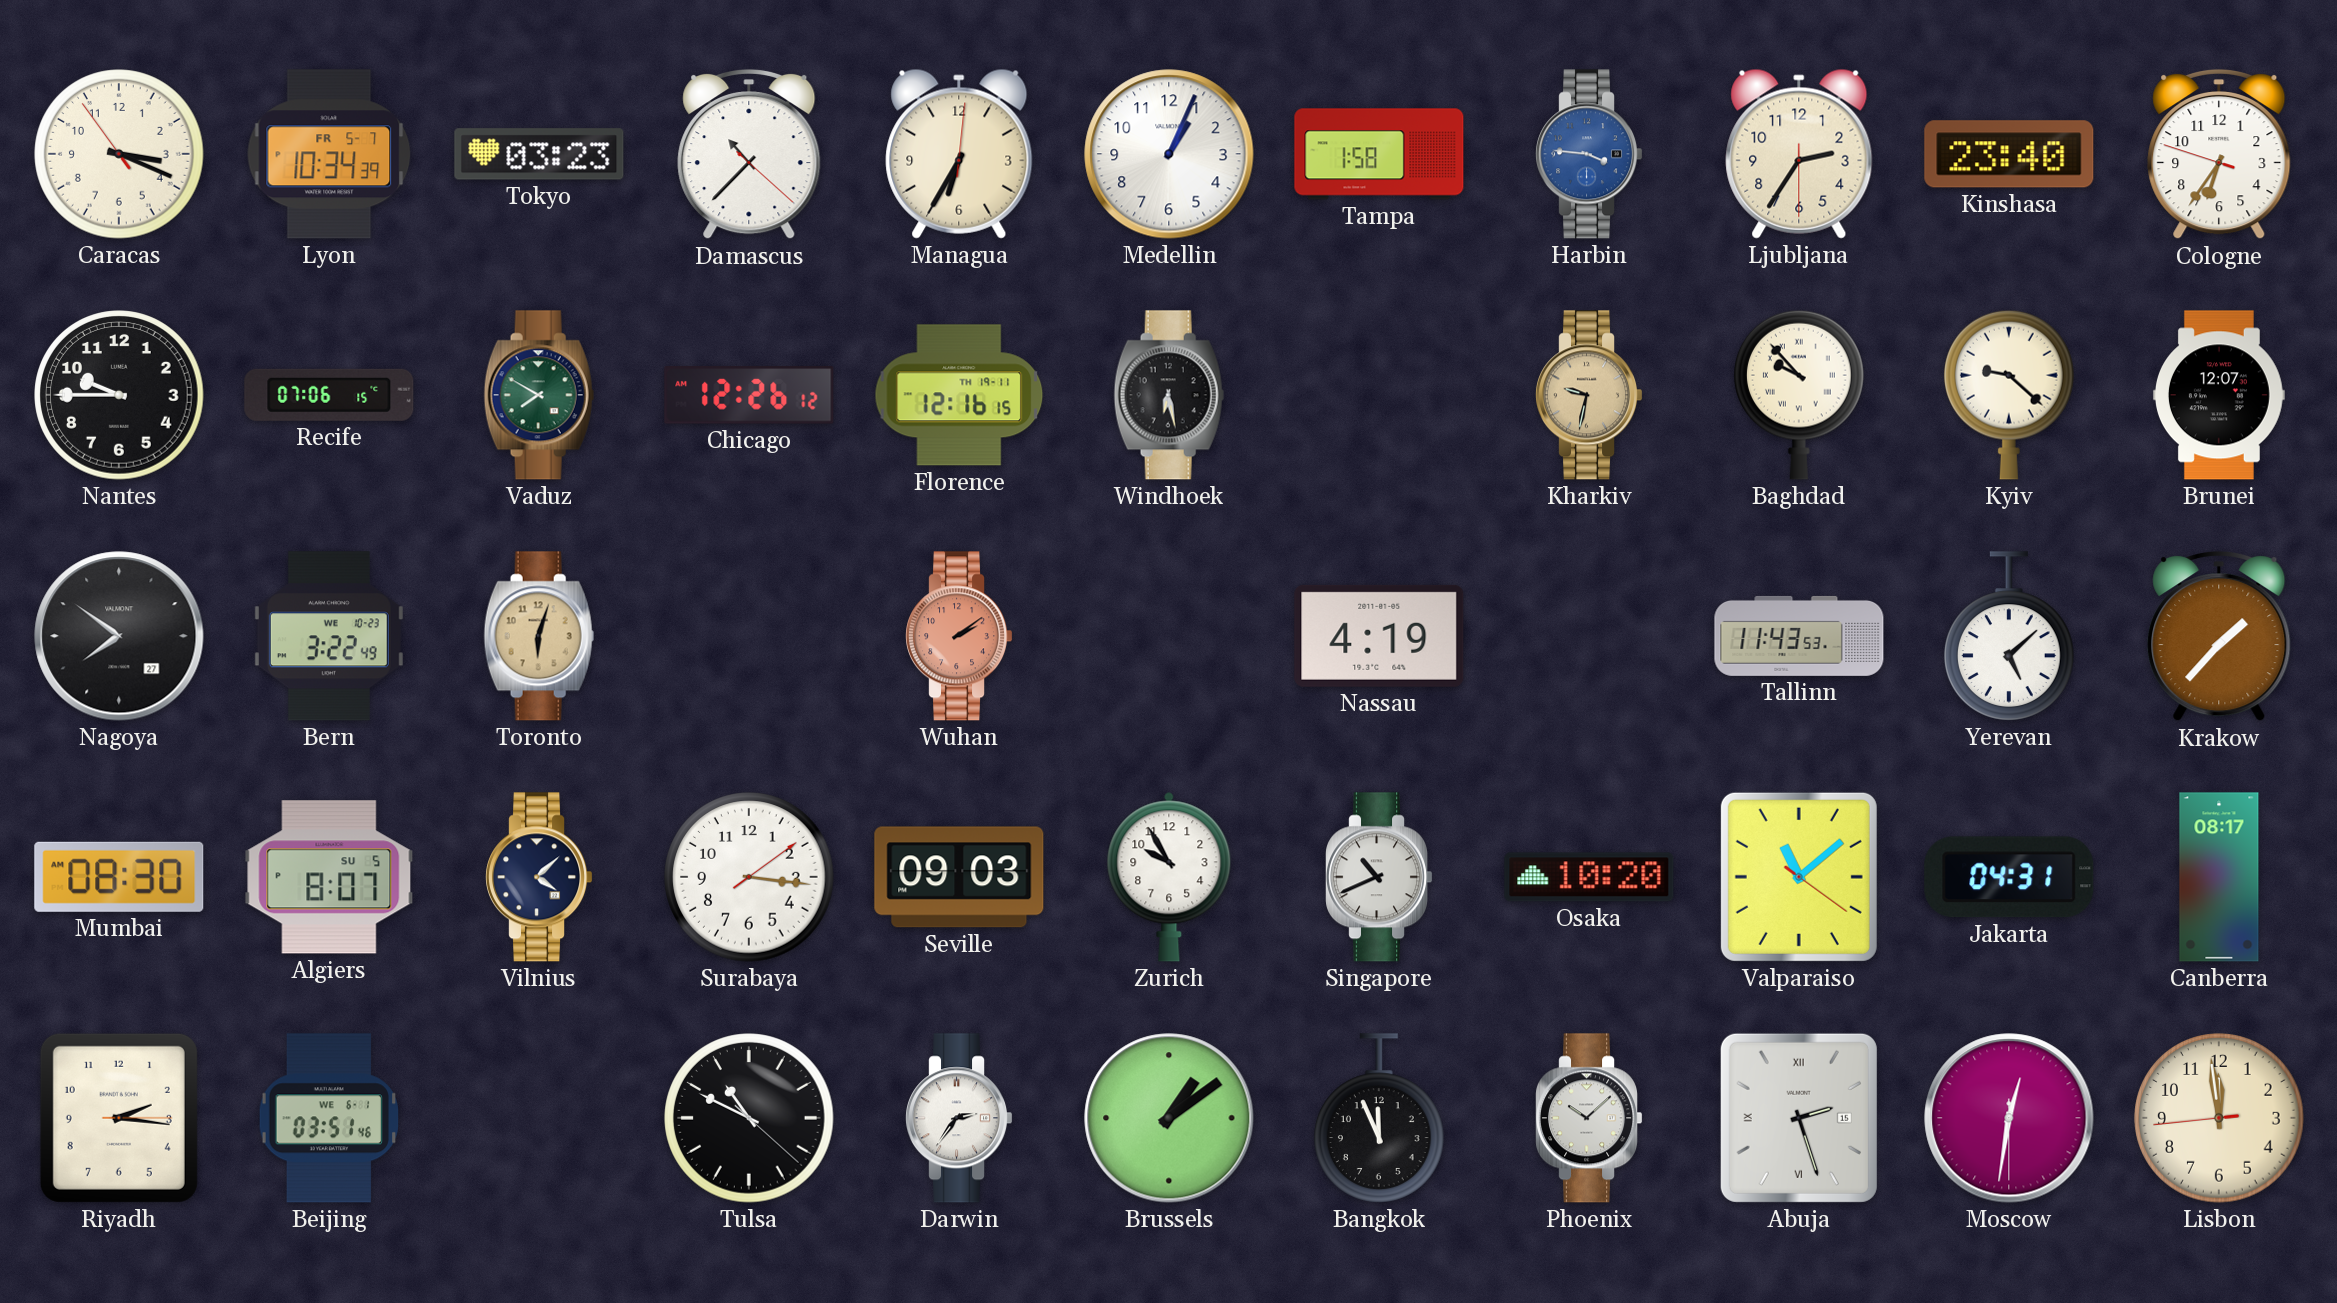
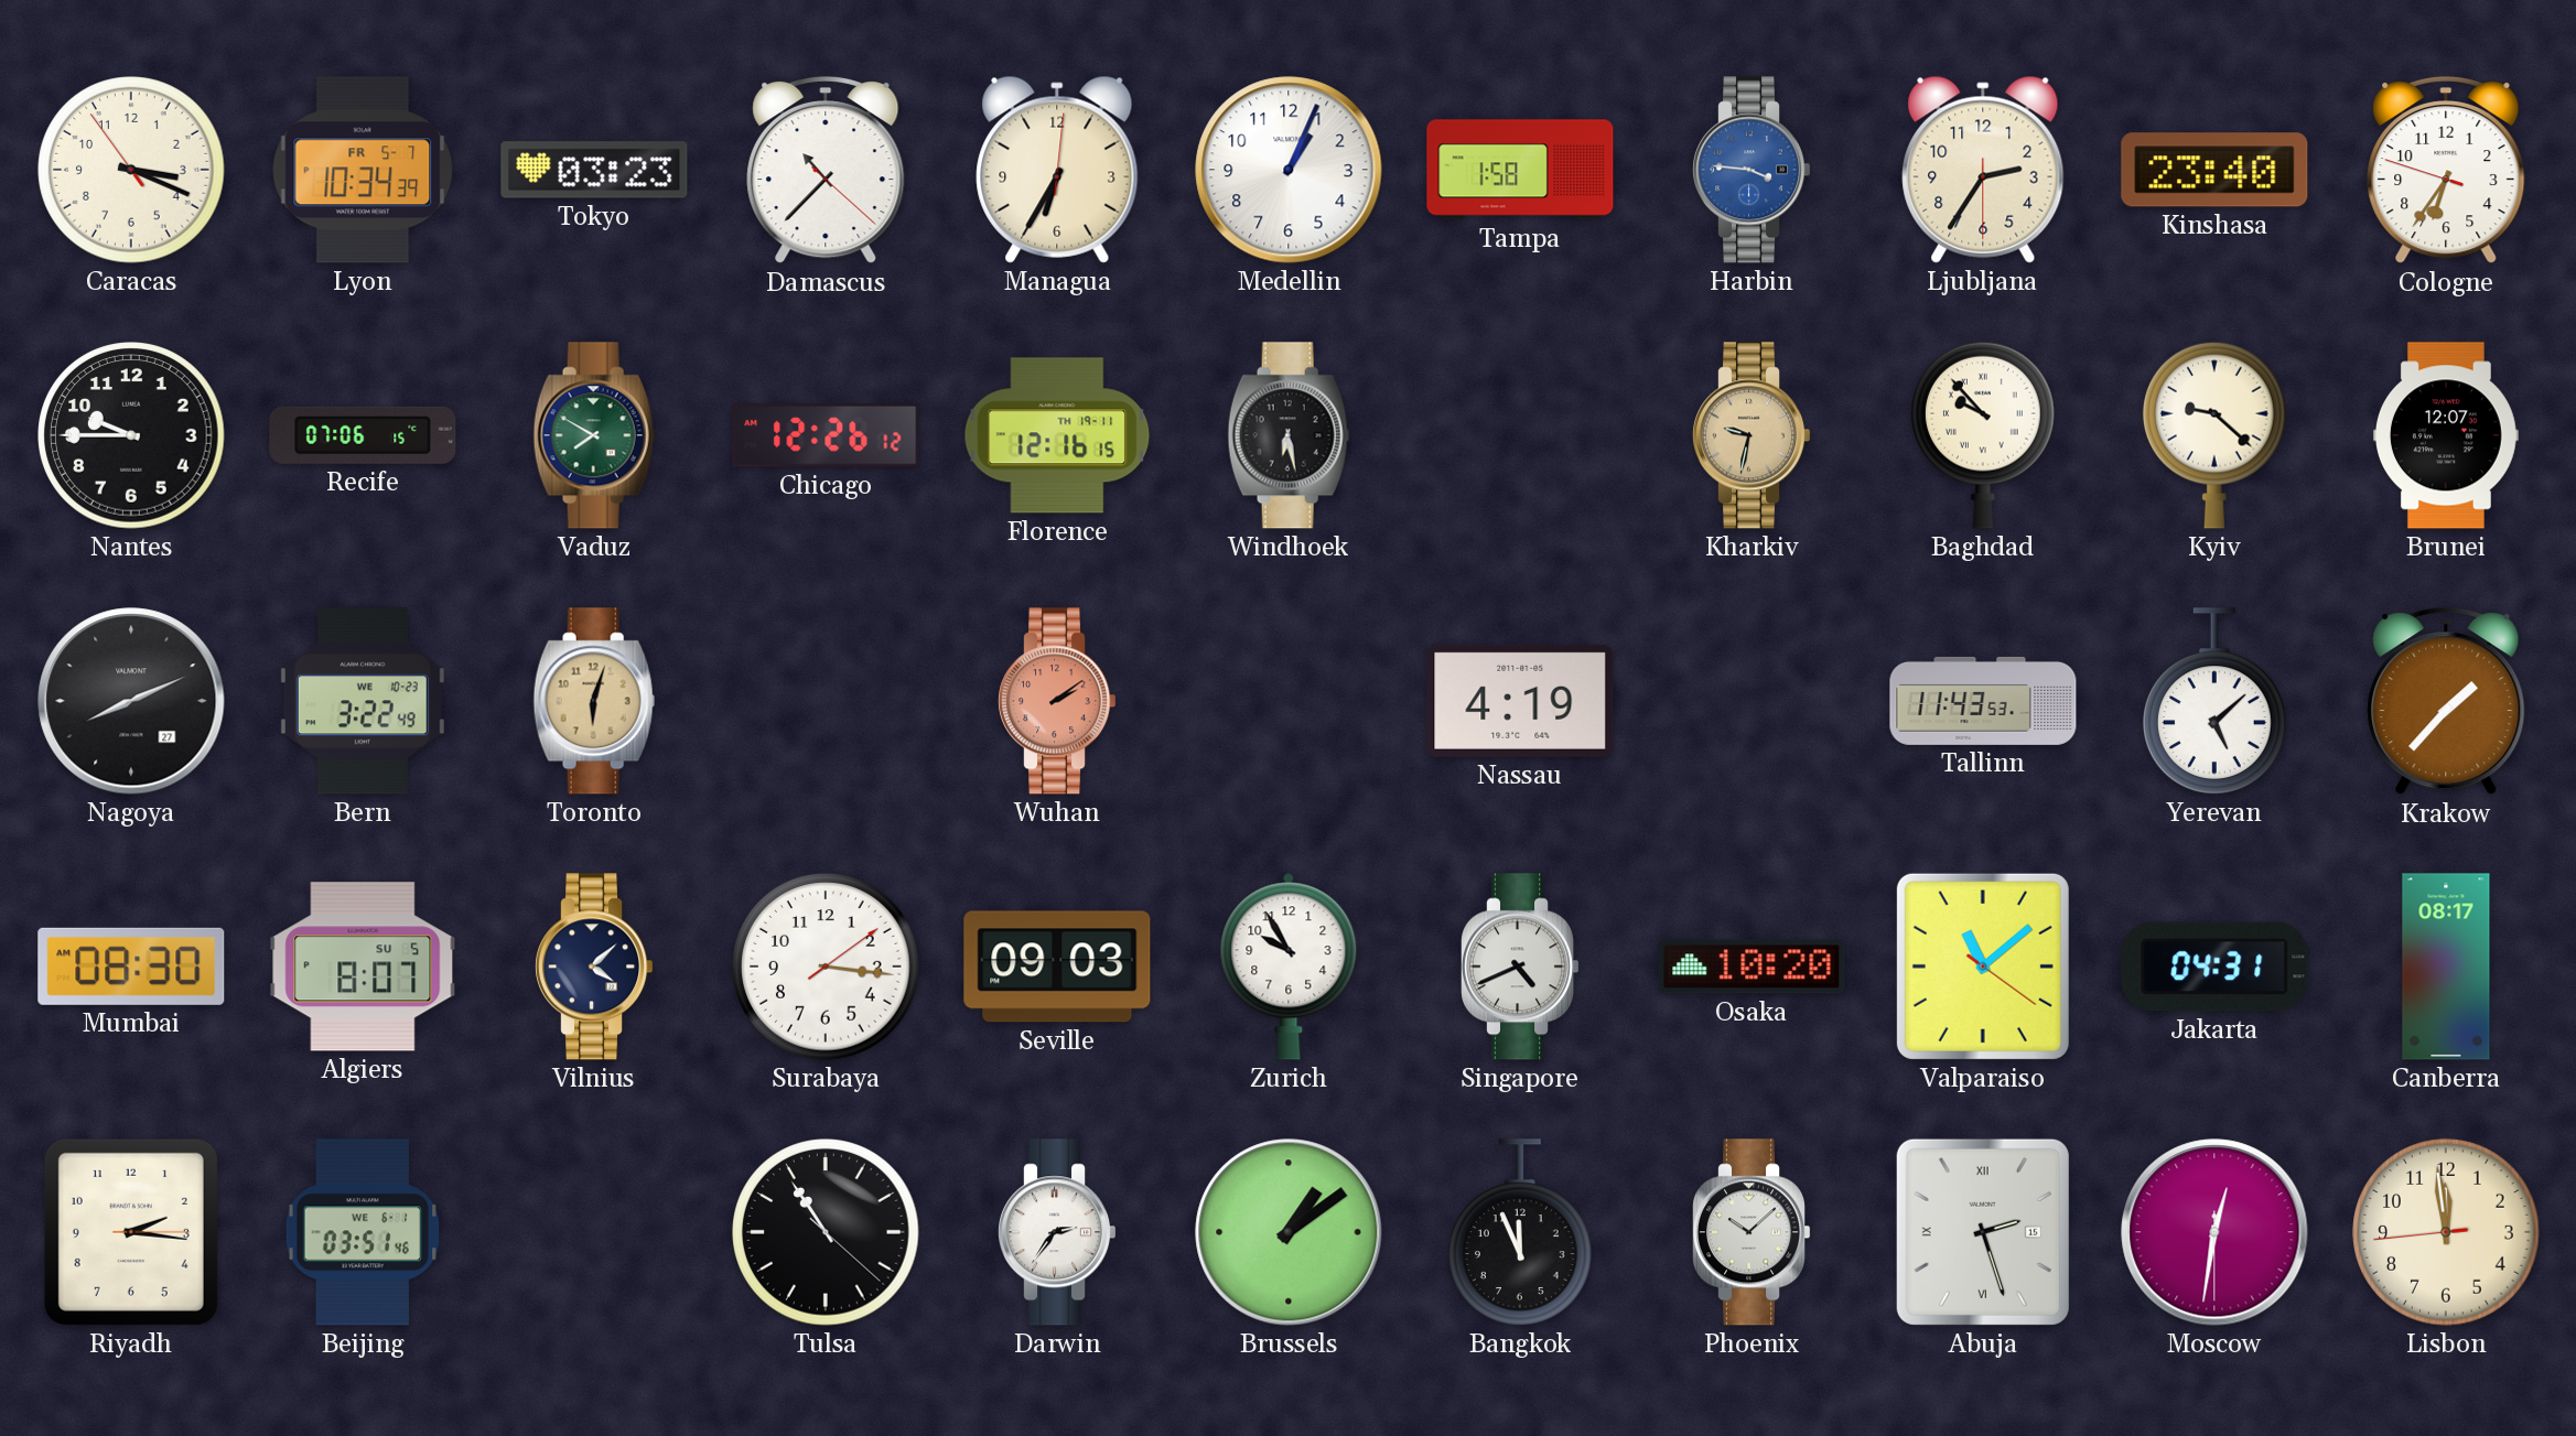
Nagoya: 7:51 -> 8:11
Singapore: 10:41 -> 4:41
Tulsa: 10:49 -> 10:54
